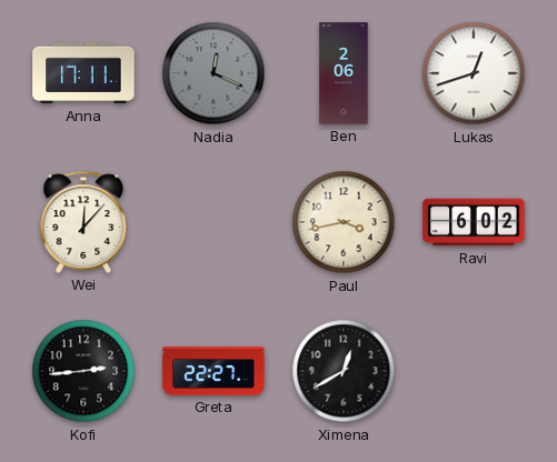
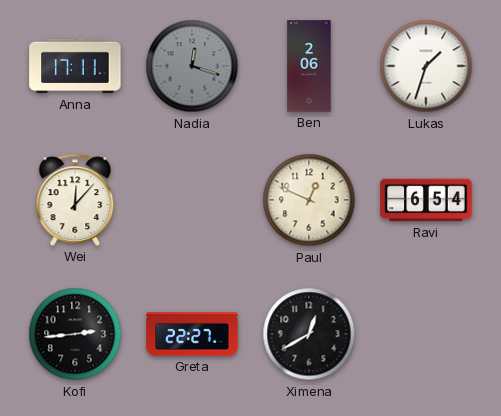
Nadia: 12:19 -> 12:18
Lukas: 12:42 -> 1:33
Paul: 3:43 -> 12:49
Ravi: 6:02 -> 6:54
